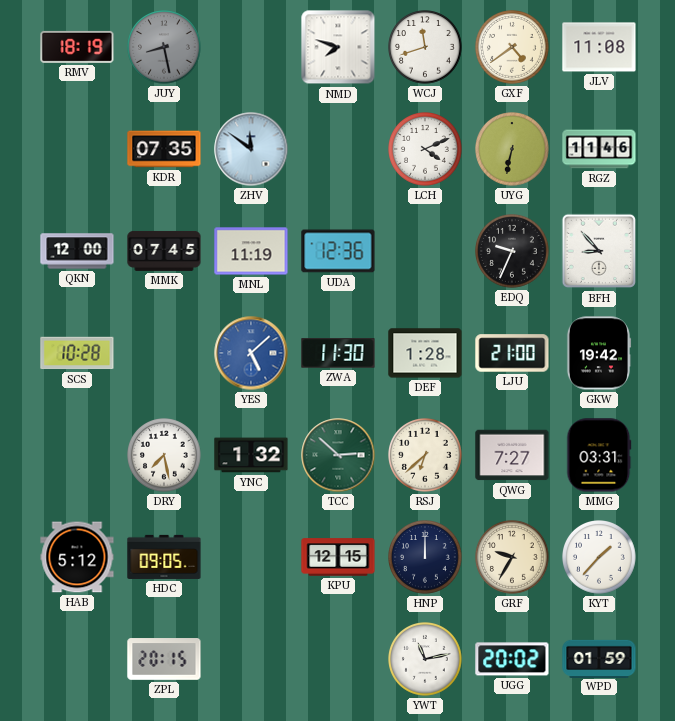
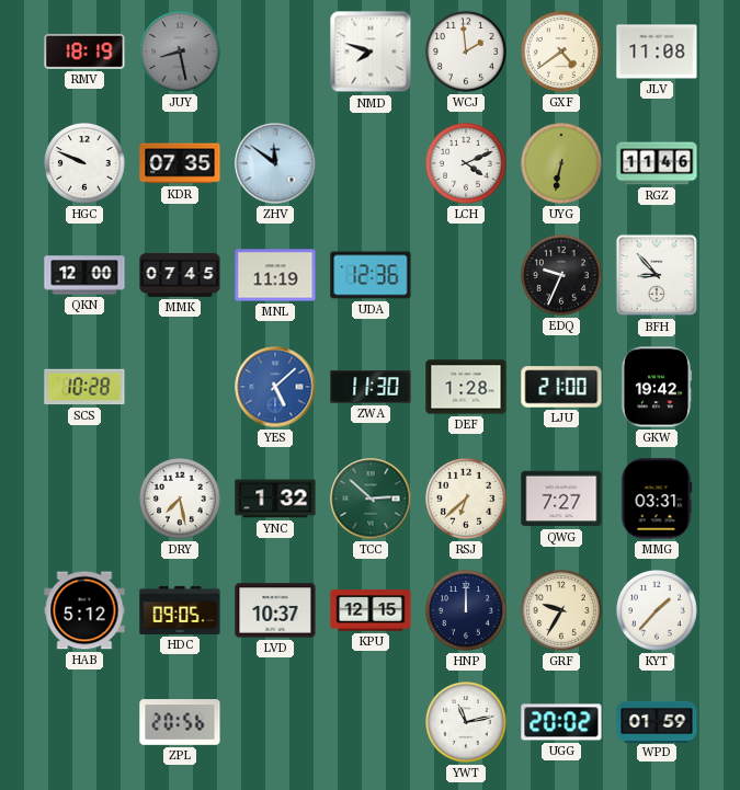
WCJ: 11:42 -> 1:59
HGC: none -> 9:49
LVD: none -> 10:37
ZPL: 20:15 -> 20:56
